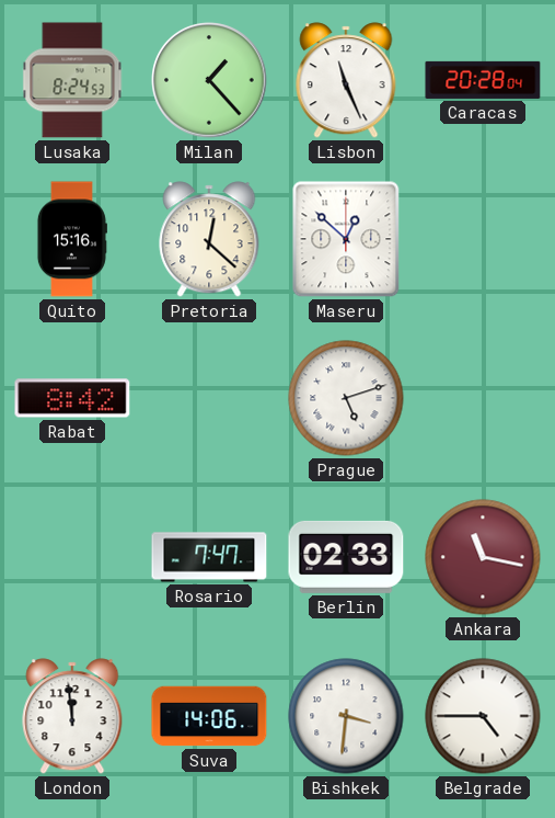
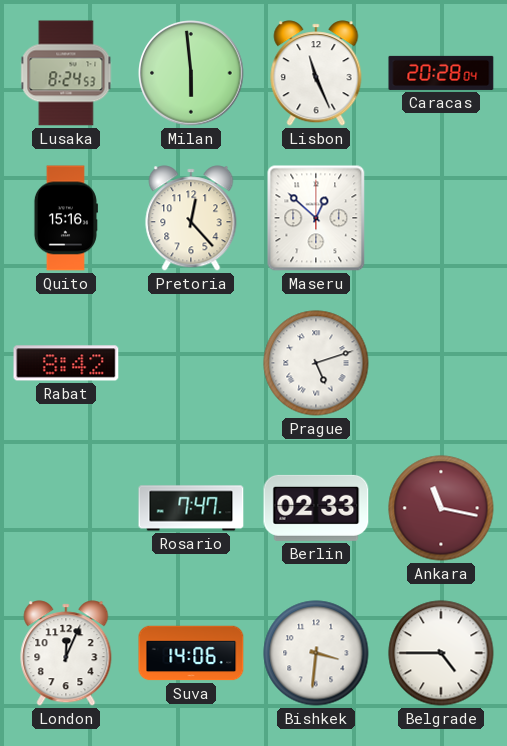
Milan: 1:23 -> 5:59
Pretoria: 12:22 -> 12:23
London: 11:59 -> 12:04
